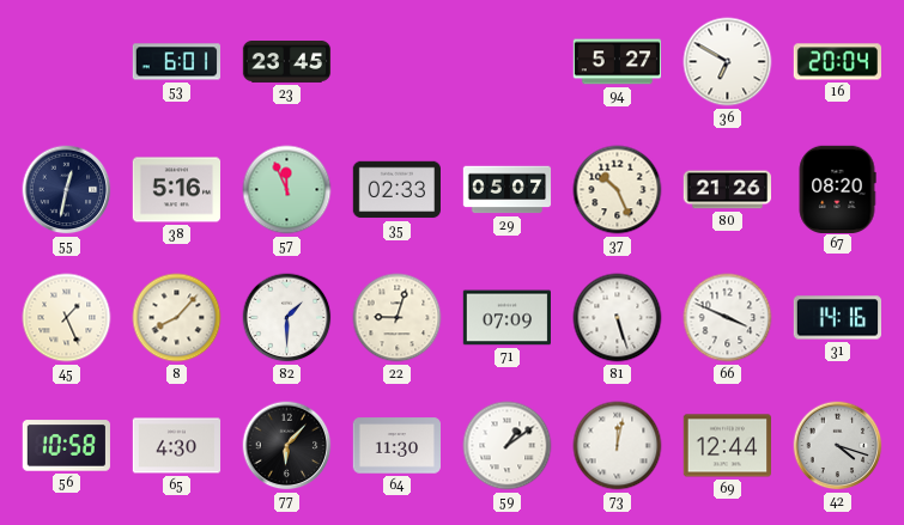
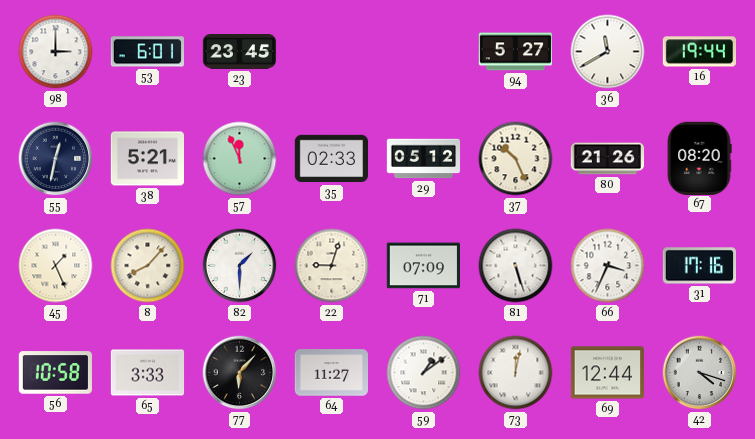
98: none -> 3:00
36: 6:50 -> 11:40
16: 20:04 -> 19:44
38: 5:16 -> 5:21
29: 05:07 -> 05:12
66: 3:49 -> 3:34
31: 14:16 -> 17:16
65: 4:30 -> 3:33
64: 11:30 -> 11:27
